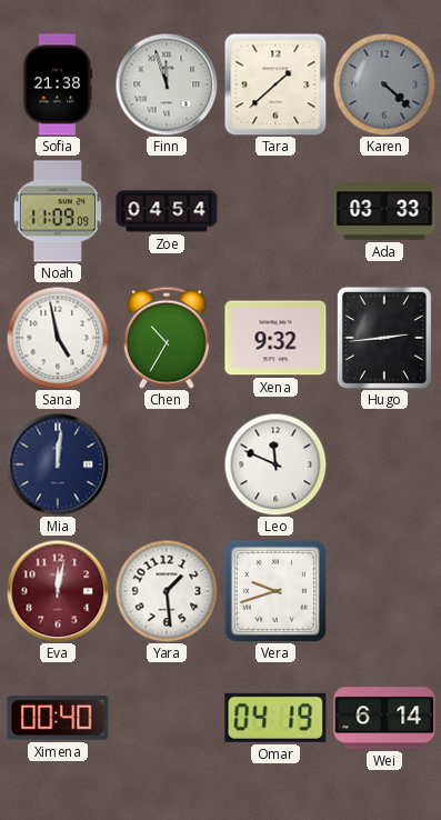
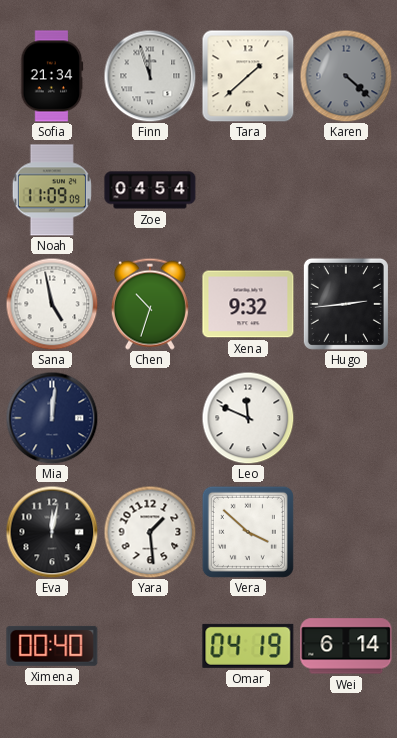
Sofia: 21:38 -> 21:34
Ada: 03:33 -> none
Chen: 10:35 -> 10:33
Eva dial: burgundy -> black
Vera: 9:42 -> 3:52
